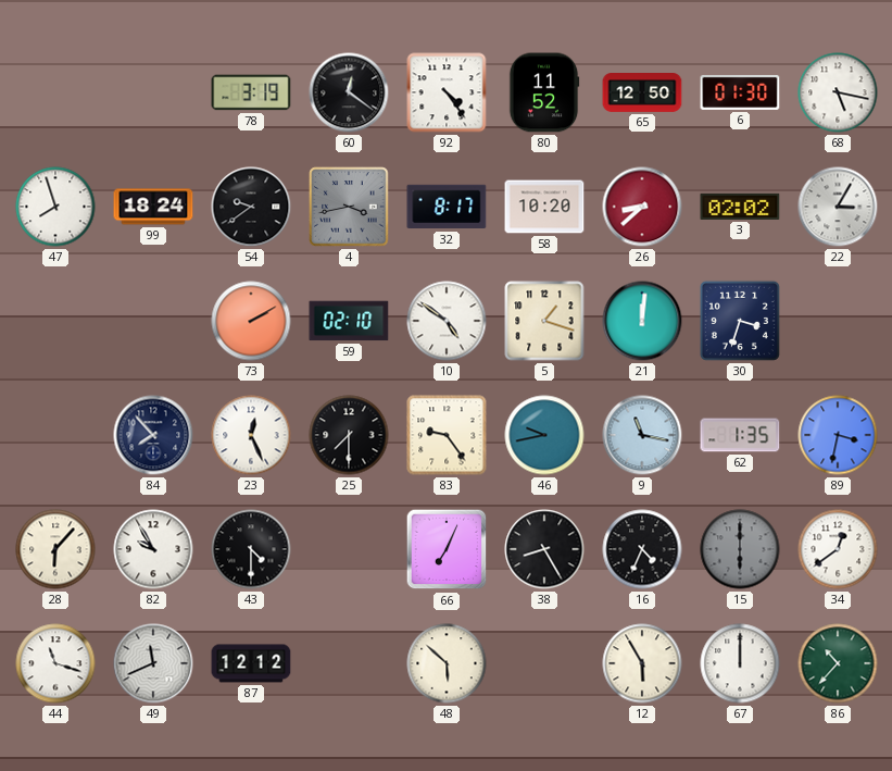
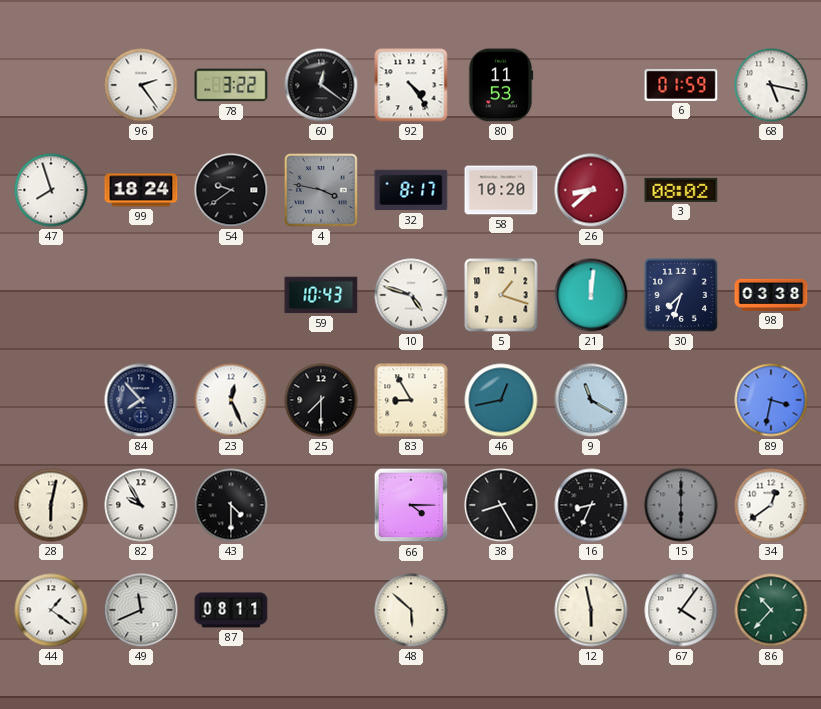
96: none -> 2:24
78: 3:19 -> 3:22
80: 11:52 -> 11:53
65: 12:50 -> none
6: 01:30 -> 01:59
4: 3:43 -> 3:47
3: 02:02 -> 08:02
22: 3:05 -> none
73: 2:10 -> none
59: 02:10 -> 10:43
10: 4:51 -> 4:48
30: 3:33 -> 7:33
98: none -> 03:38
83: 9:24 -> 8:55
46: 9:43 -> 12:43
9: 11:17 -> 11:20
62: 1:35 -> none
28: 6:07 -> 6:02
66: 7:04 -> 4:15
16: 4:34 -> 8:34
44: 11:18 -> 1:21
87: 12:12 -> 08:11
12: 5:55 -> 5:58
67: 12:00 -> 4:06
